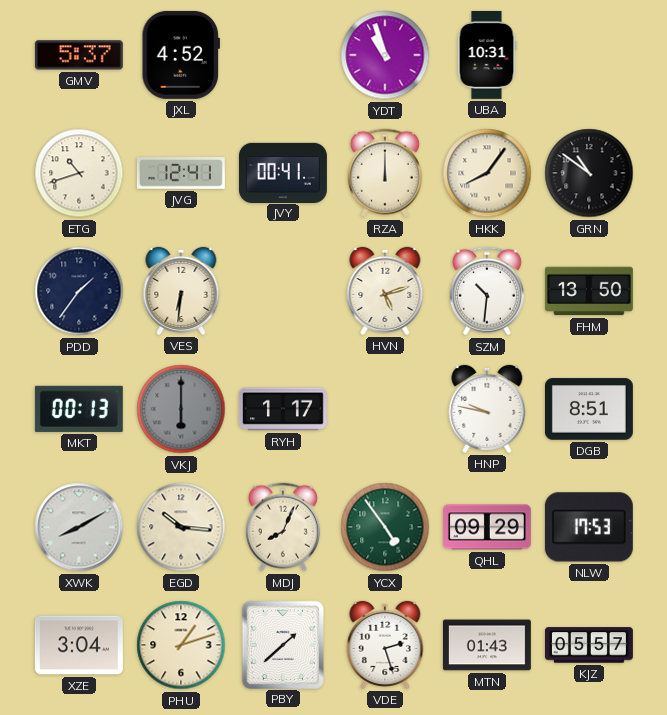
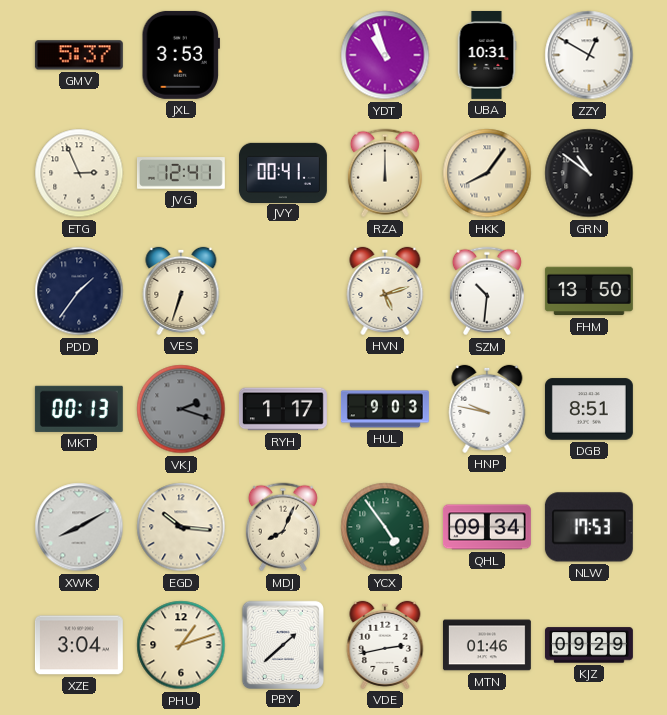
JXL: 4:52 -> 3:53
ZZY: none -> 12:50
ETG: 10:42 -> 2:56
VES: 6:31 -> 6:33
VKJ: 6:00 -> 2:18
HUL: none -> 9:03
QHL: 09:29 -> 09:34
VDE: 2:27 -> 2:43
MTN: 01:43 -> 01:46
KJZ: 05:57 -> 09:29
